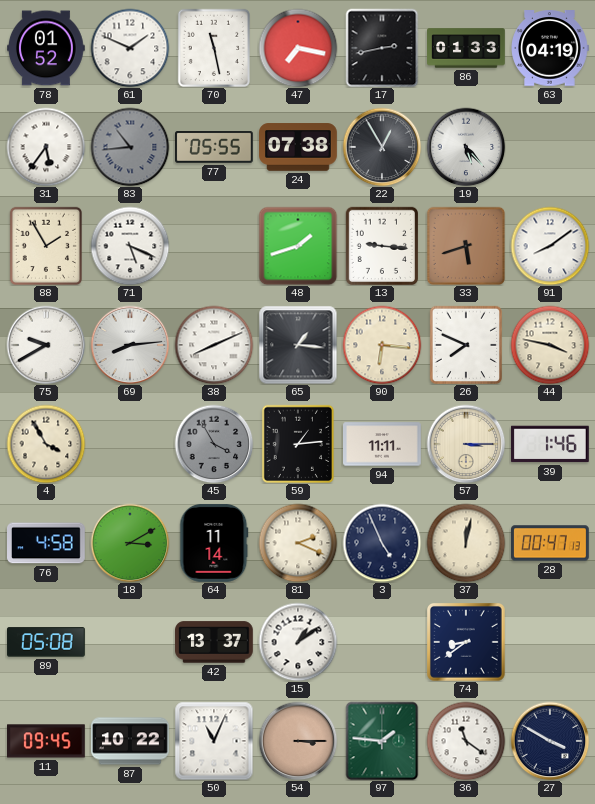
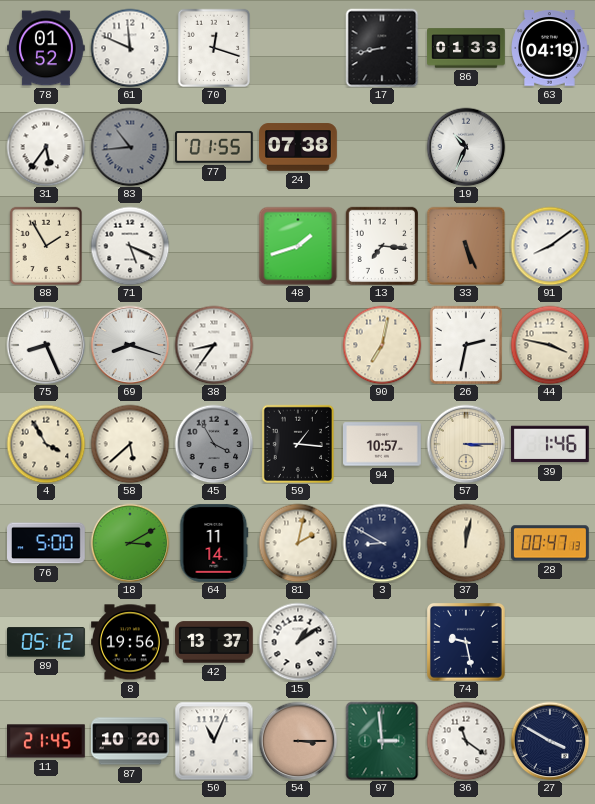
61: 1:49 -> 11:49
70: 11:28 -> 12:18
47: 7:17 -> none
17: 2:43 -> 8:43
77: 05:55 -> 01:55
22: 12:55 -> none
19: 5:23 -> 10:34
13: 9:16 -> 7:16
33: 5:42 -> 5:26
75: 9:40 -> 8:26
69: 8:14 -> 8:18
38: 8:11 -> 8:36
65: 1:16 -> none
90: 6:16 -> 7:02
26: 7:49 -> 2:32
58: none -> 5:38
59: 1:14 -> 1:16
94: 11:11 -> 10:57
76: 4:58 -> 5:00
81: 2:19 -> 2:02
3: 4:56 -> 8:50
89: 05:08 -> 05:12
8: none -> 19:56
74: 8:39 -> 9:28
11: 09:45 -> 21:45
87: 10:22 -> 10:20
97: 1:46 -> 2:59
